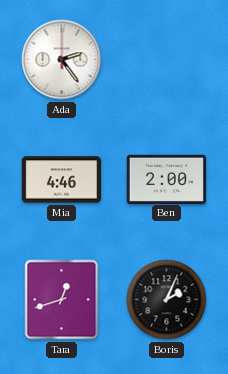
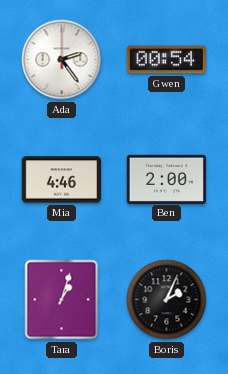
Gwen: none -> 00:54
Tara: 12:42 -> 1:03
